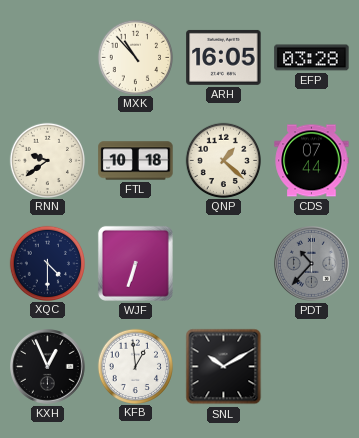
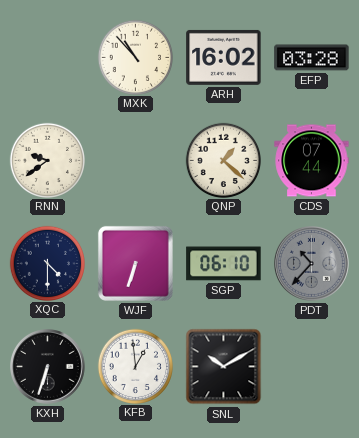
ARH: 16:05 -> 16:02
FTL: 10:18 -> none
SGP: none -> 06:10
KXH: 12:56 -> 6:33
